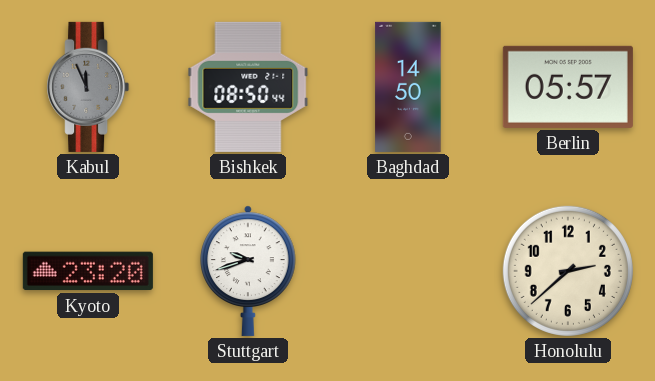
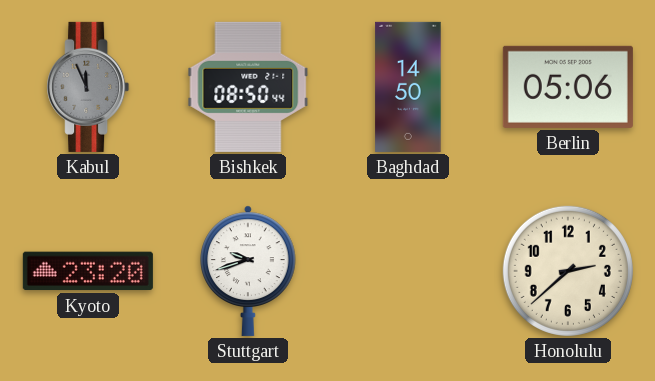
Berlin: 05:57 -> 05:06
